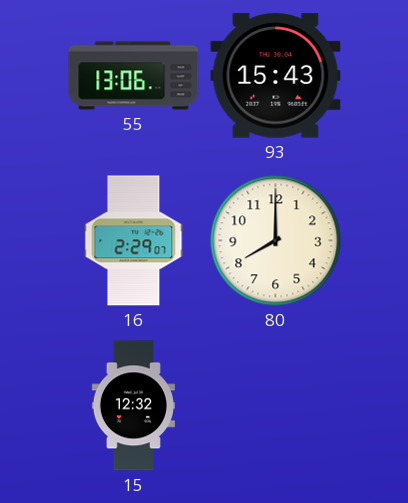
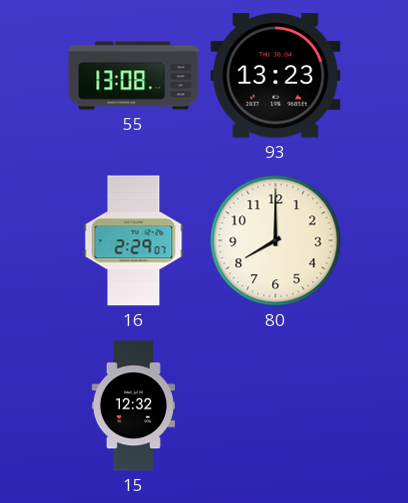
55: 13:06 -> 13:08
93: 15:43 -> 13:23
